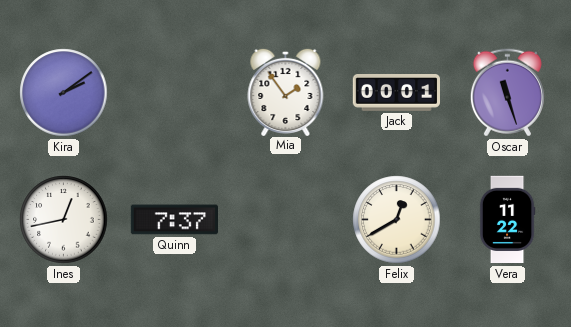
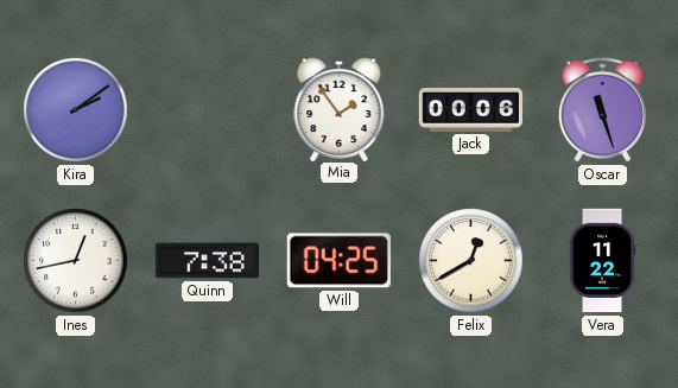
Jack: 00:01 -> 00:06
Quinn: 7:37 -> 7:38
Will: none -> 04:25
